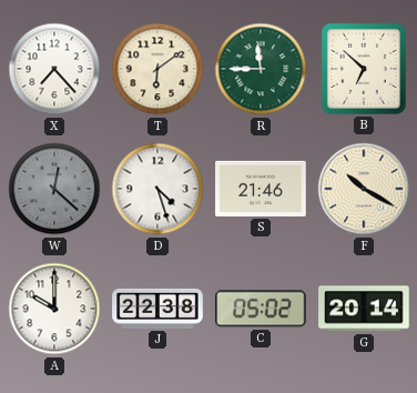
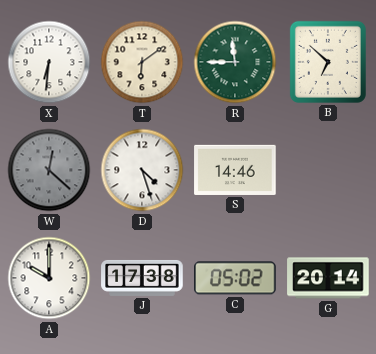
X: 7:23 -> 6:31
S: 21:46 -> 14:46
F: 10:20 -> none
J: 22:38 -> 17:38
